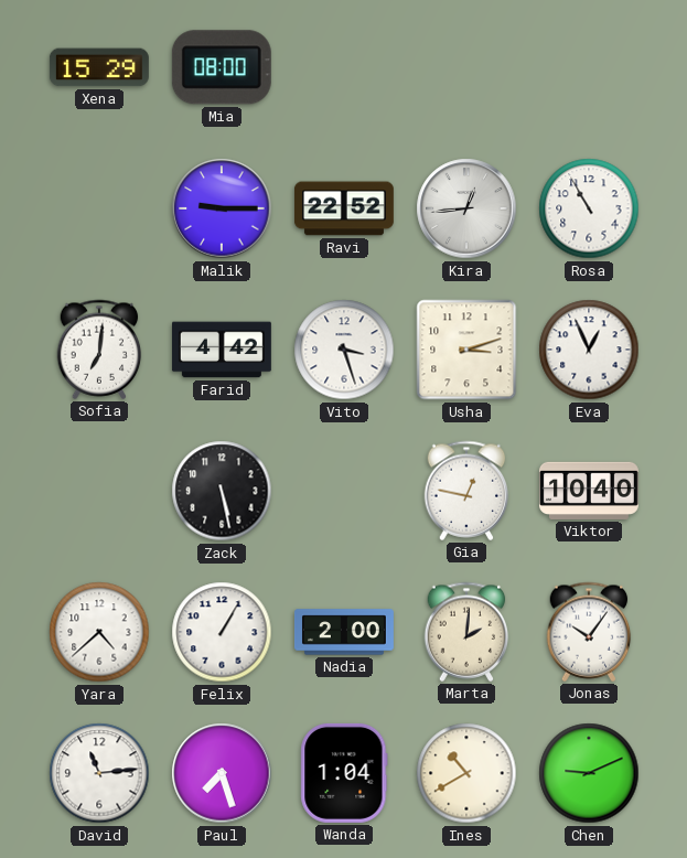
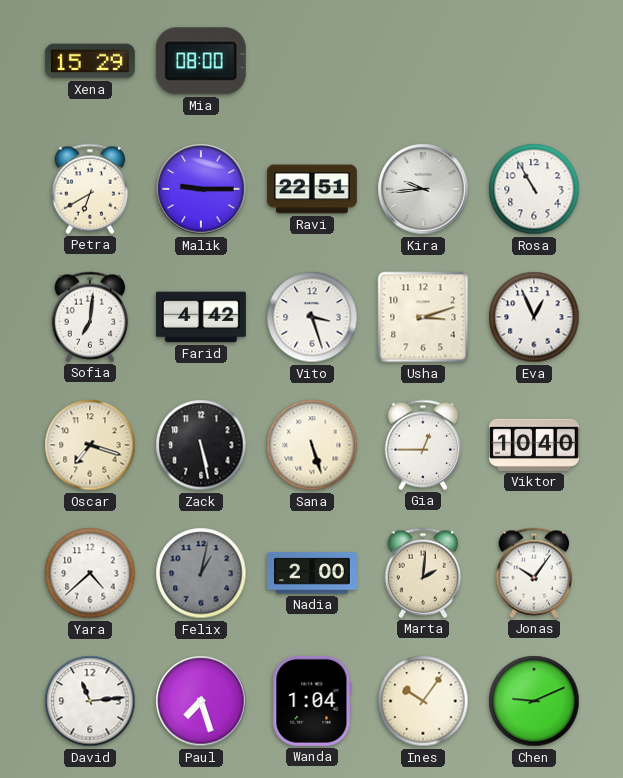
Petra: none -> 6:40
Ravi: 22:52 -> 22:51
Kira: 12:44 -> 9:44
Oscar: none -> 7:18
Sana: none -> 5:27
Gia: 12:47 -> 12:45
Felix: 1:05 -> 1:02
Felix dial: white -> grey
Ines: 10:40 -> 10:06
